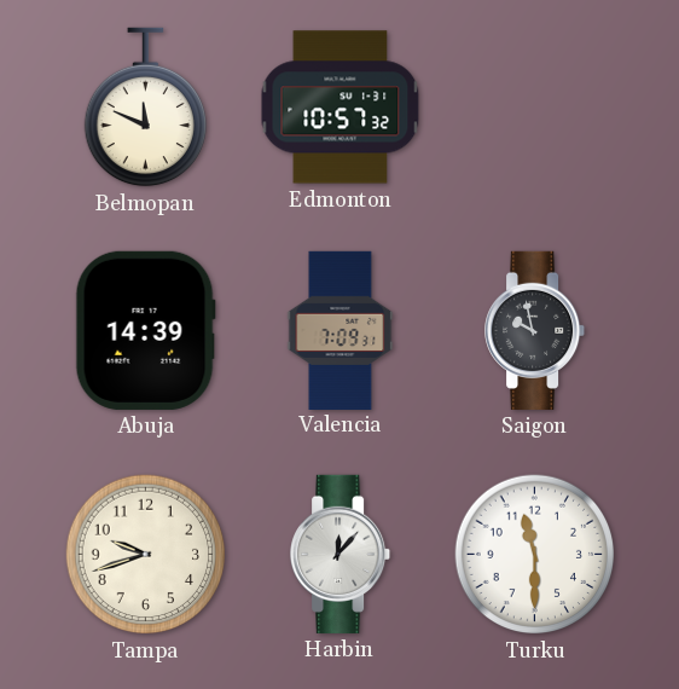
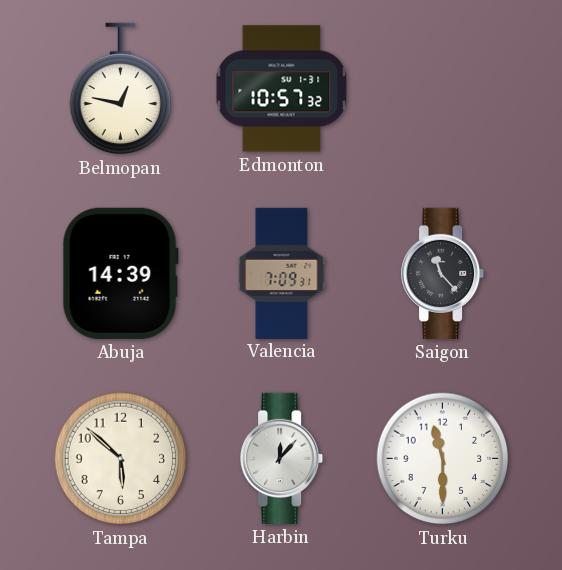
Belmopan: 11:49 -> 12:47
Saigon: 9:58 -> 11:23
Tampa: 9:42 -> 5:52
